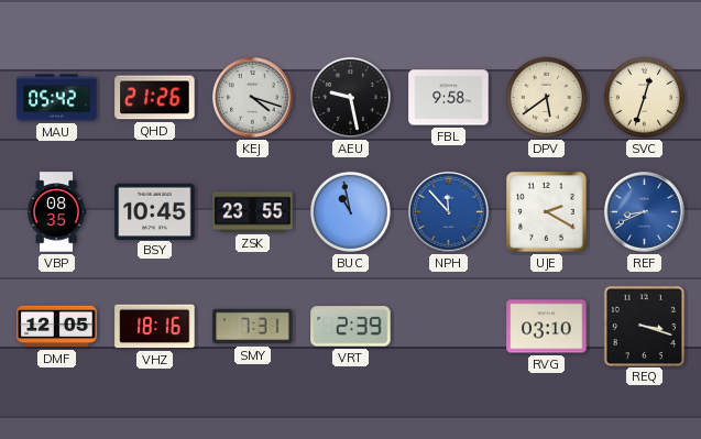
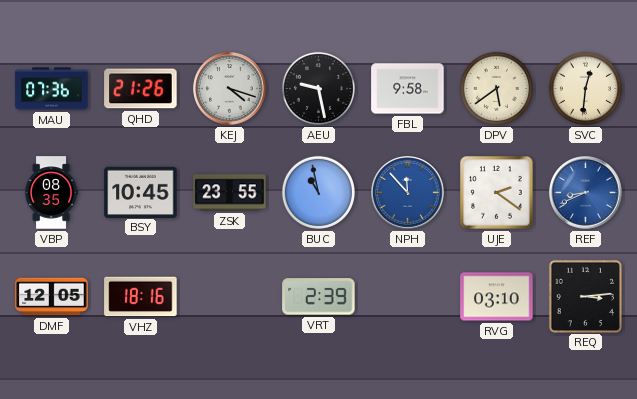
MAU: 05:42 -> 07:36
SVC: 12:33 -> 12:31
UJE: 2:20 -> 2:21
SMY: 7:31 -> none
REQ: 3:18 -> 3:14
